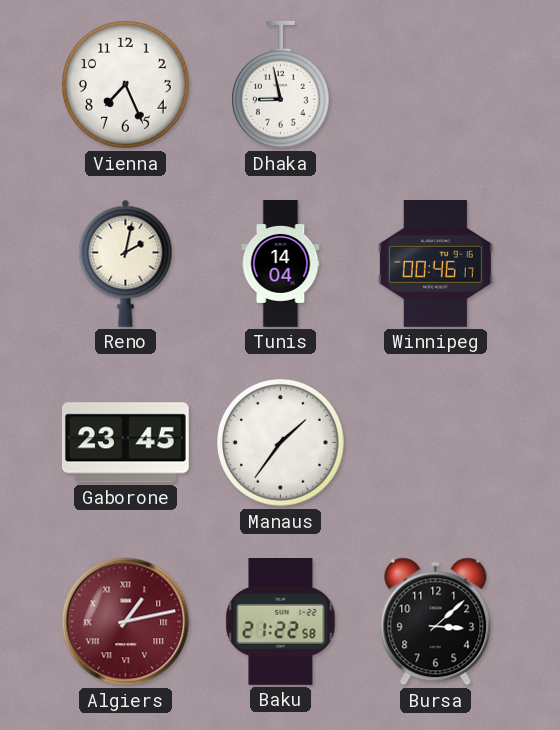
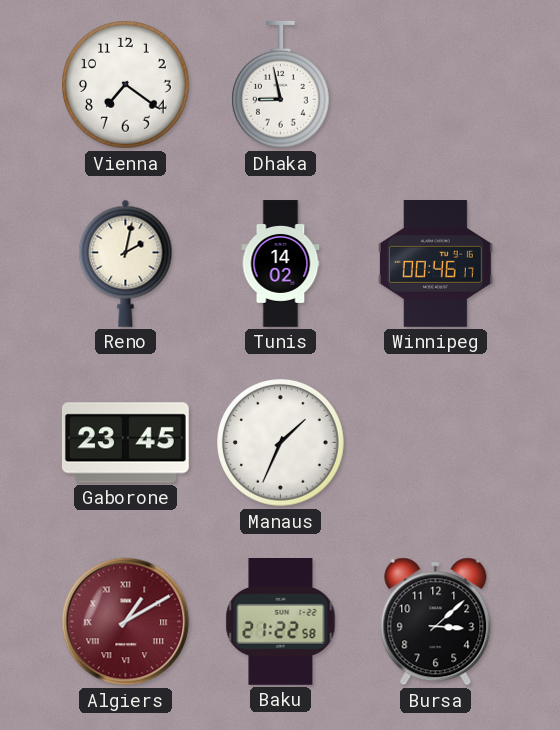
Vienna: 7:26 -> 7:21
Tunis: 14:04 -> 14:02
Manaus: 1:36 -> 1:34
Algiers: 1:13 -> 1:10
